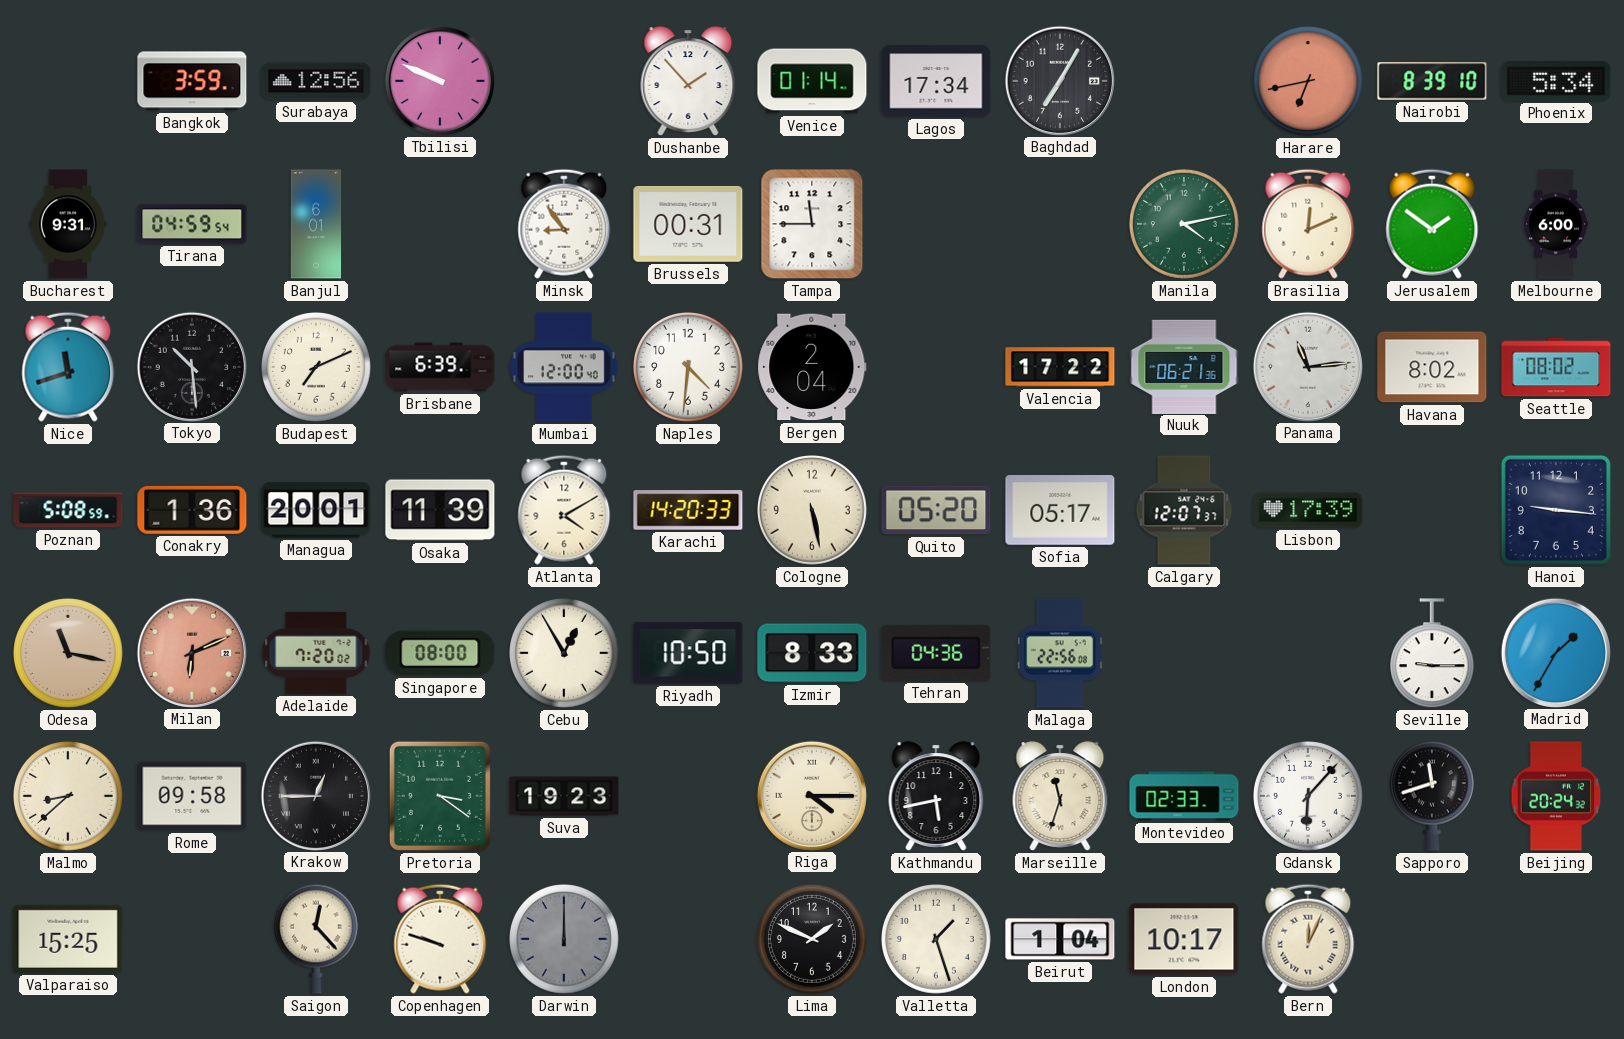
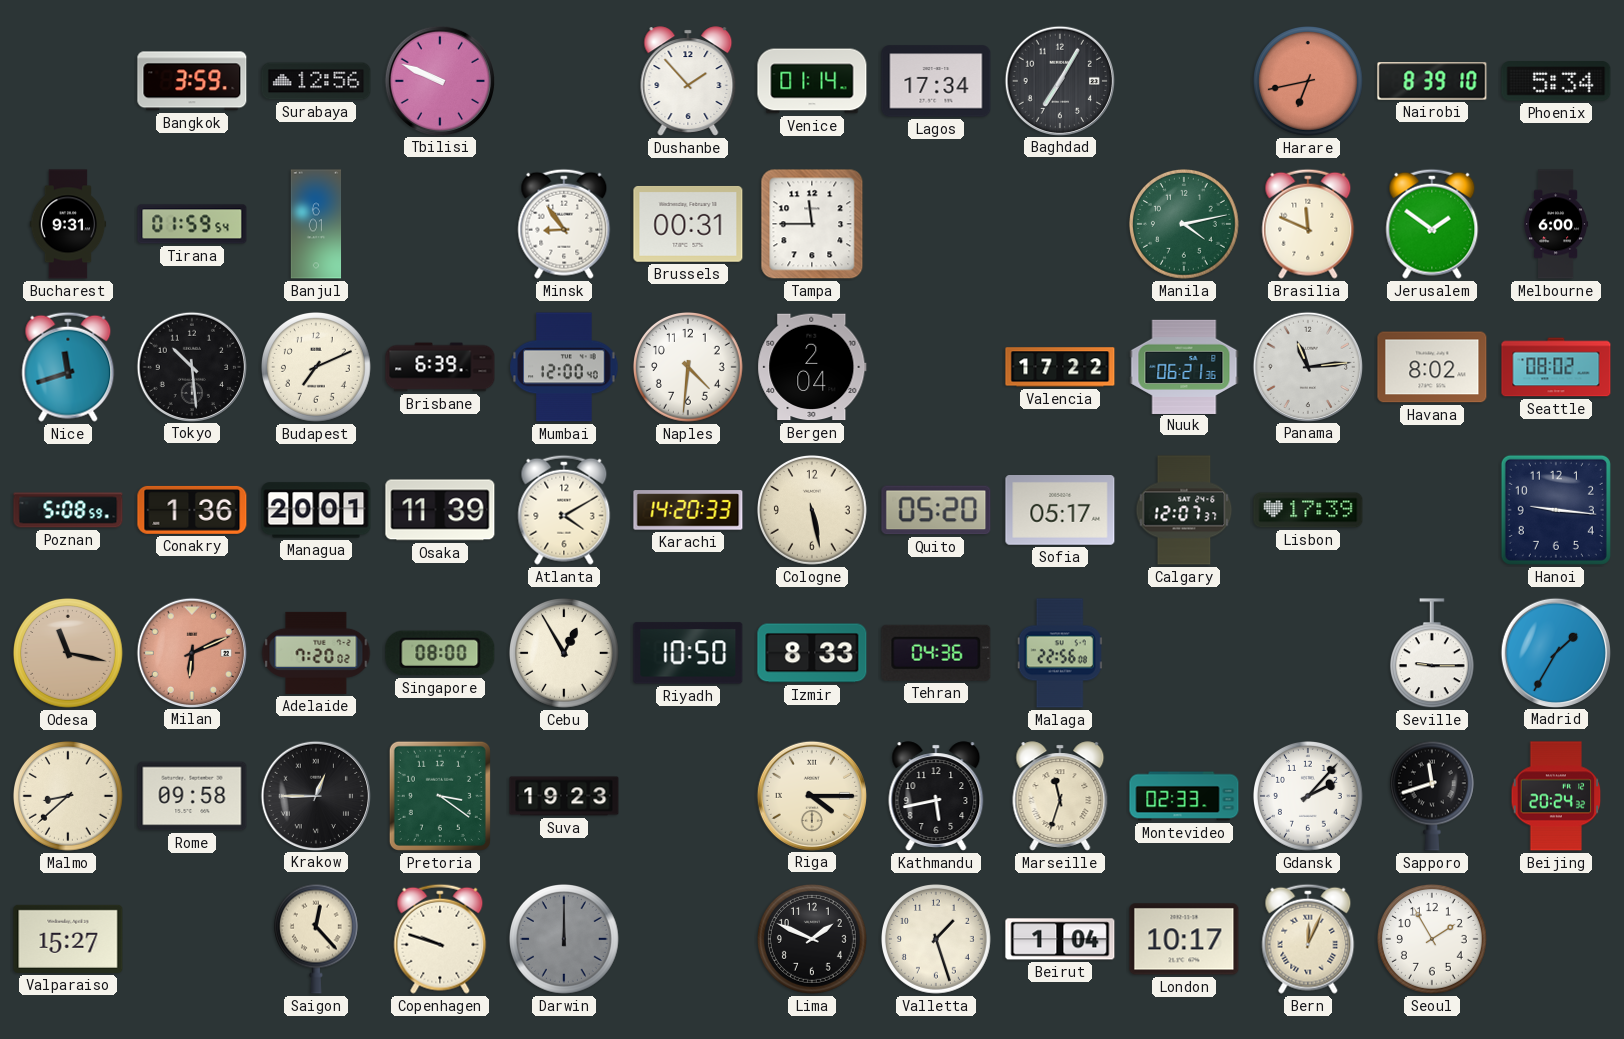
Tirana: 04:59 -> 01:59
Brasilia: 12:11 -> 11:49
Gdansk: 6:07 -> 2:07
Valparaiso: 15:25 -> 15:27
Seoul: none -> 1:55
